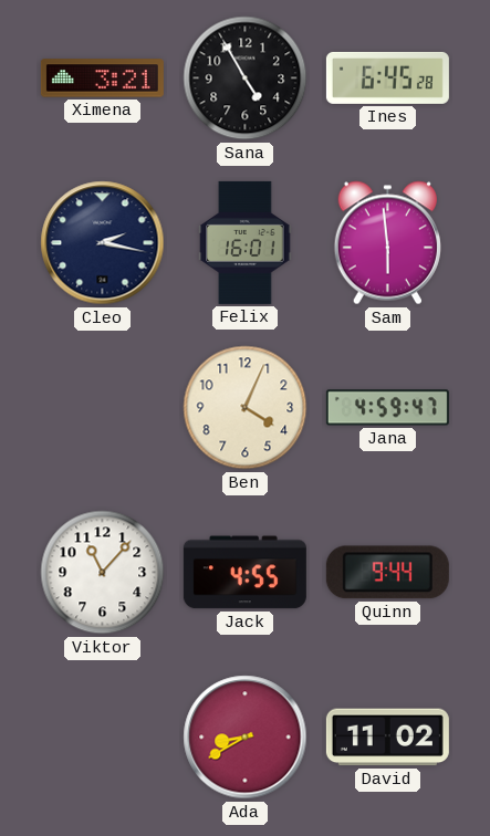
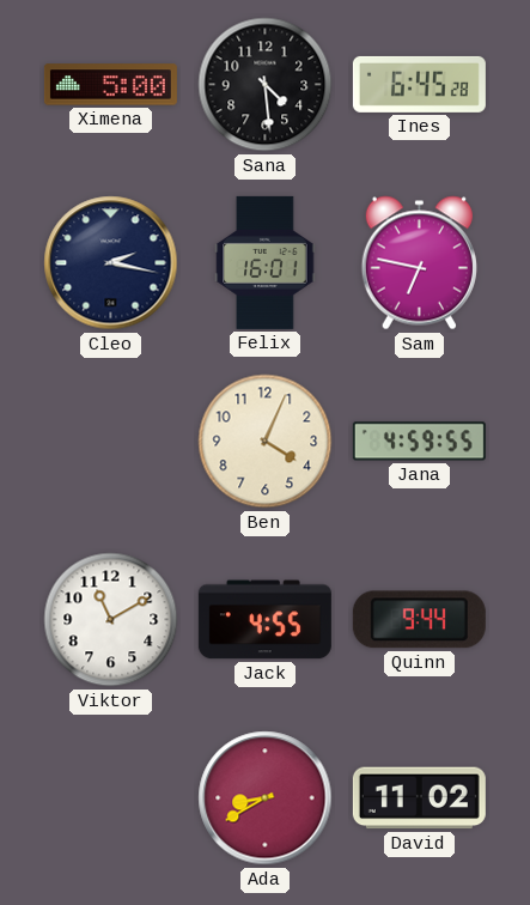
Ximena: 3:21 -> 5:00
Sana: 4:55 -> 4:29
Sam: 5:59 -> 6:47
Jana: 4:59:47 -> 4:59:55
Viktor: 11:07 -> 11:10
